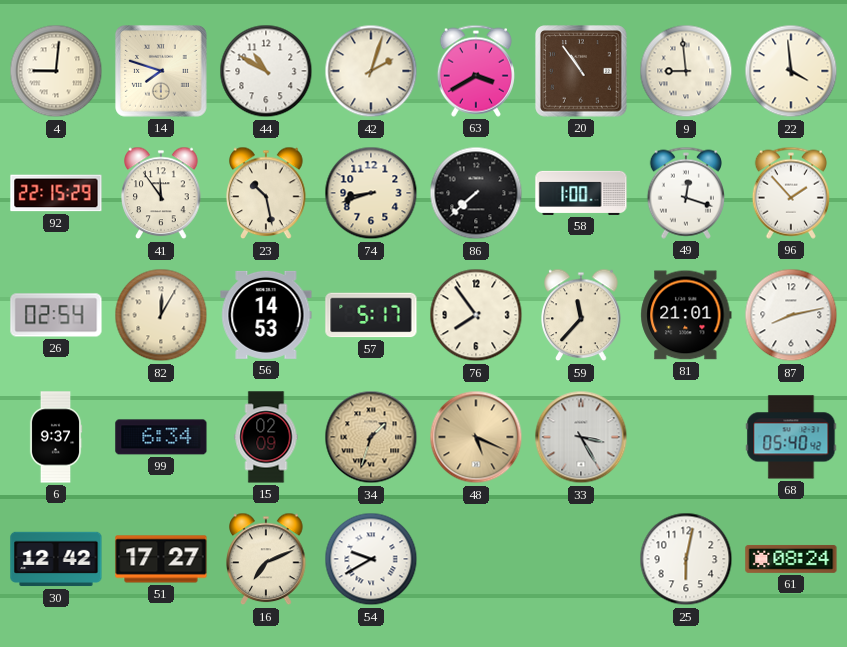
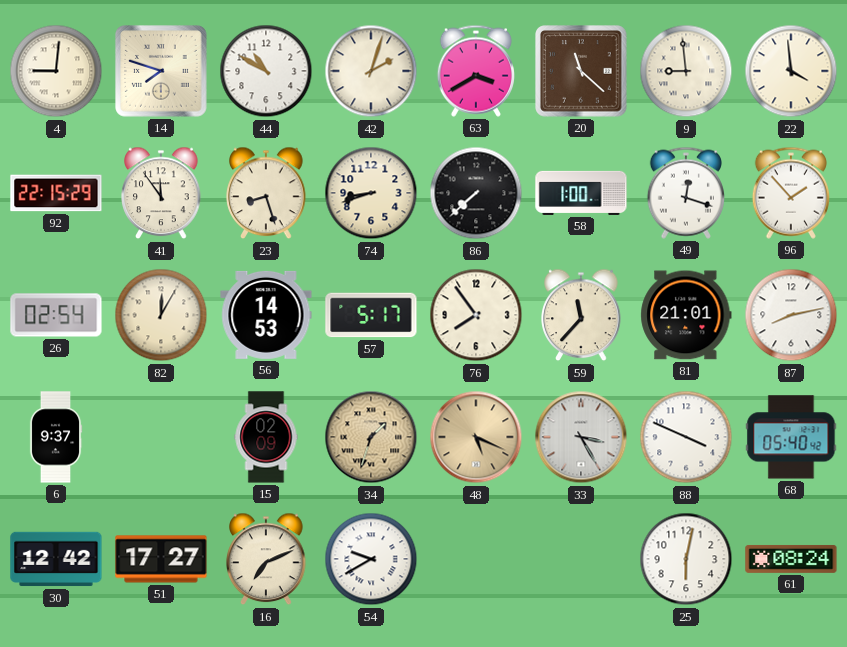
20: 10:54 -> 11:22
23: 10:28 -> 8:27
99: 6:34 -> none
88: none -> 3:49
